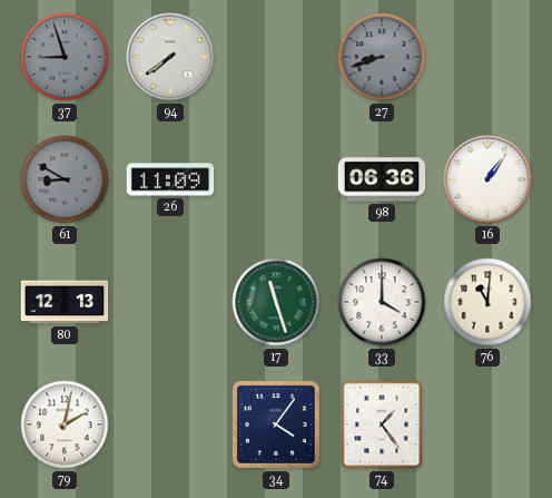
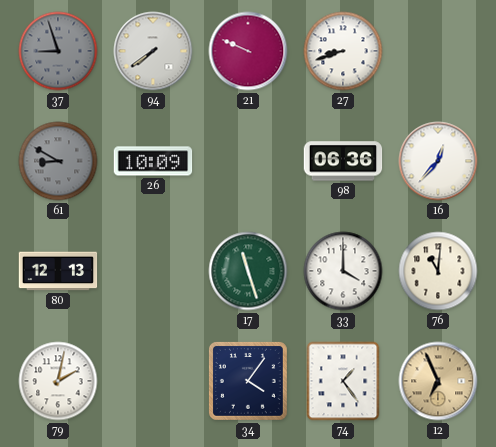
21: none -> 9:49
27 dial: grey -> white
26: 11:09 -> 10:09
16: 1:06 -> 12:37
12: none -> 6:56
